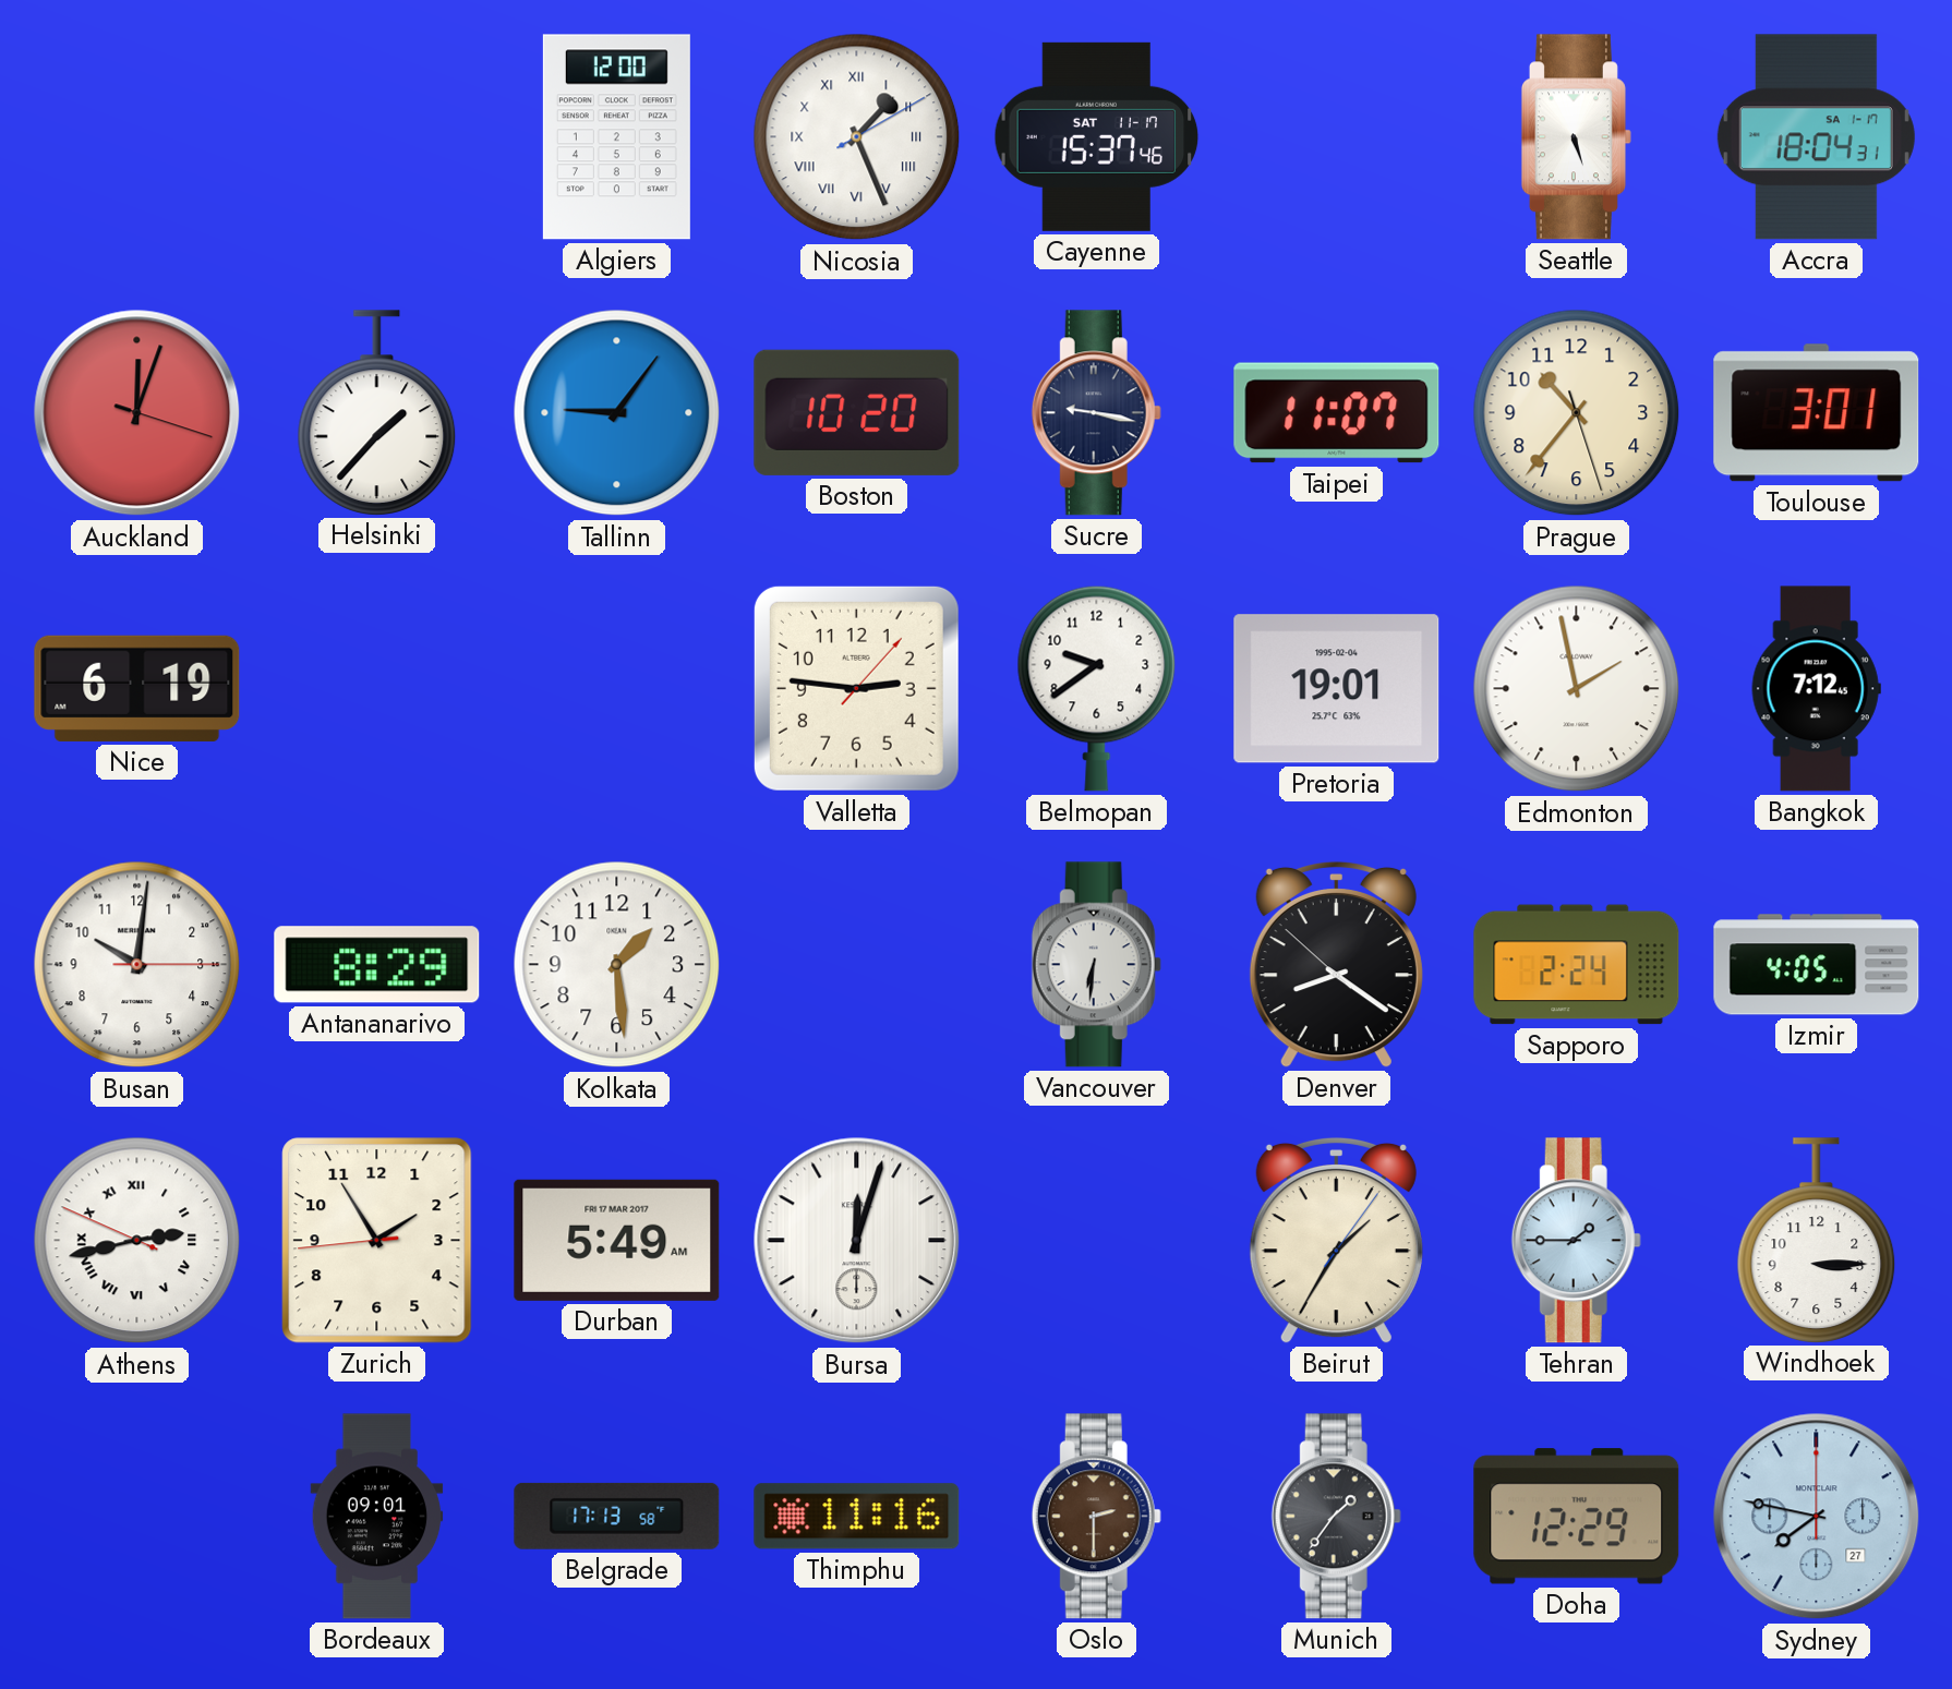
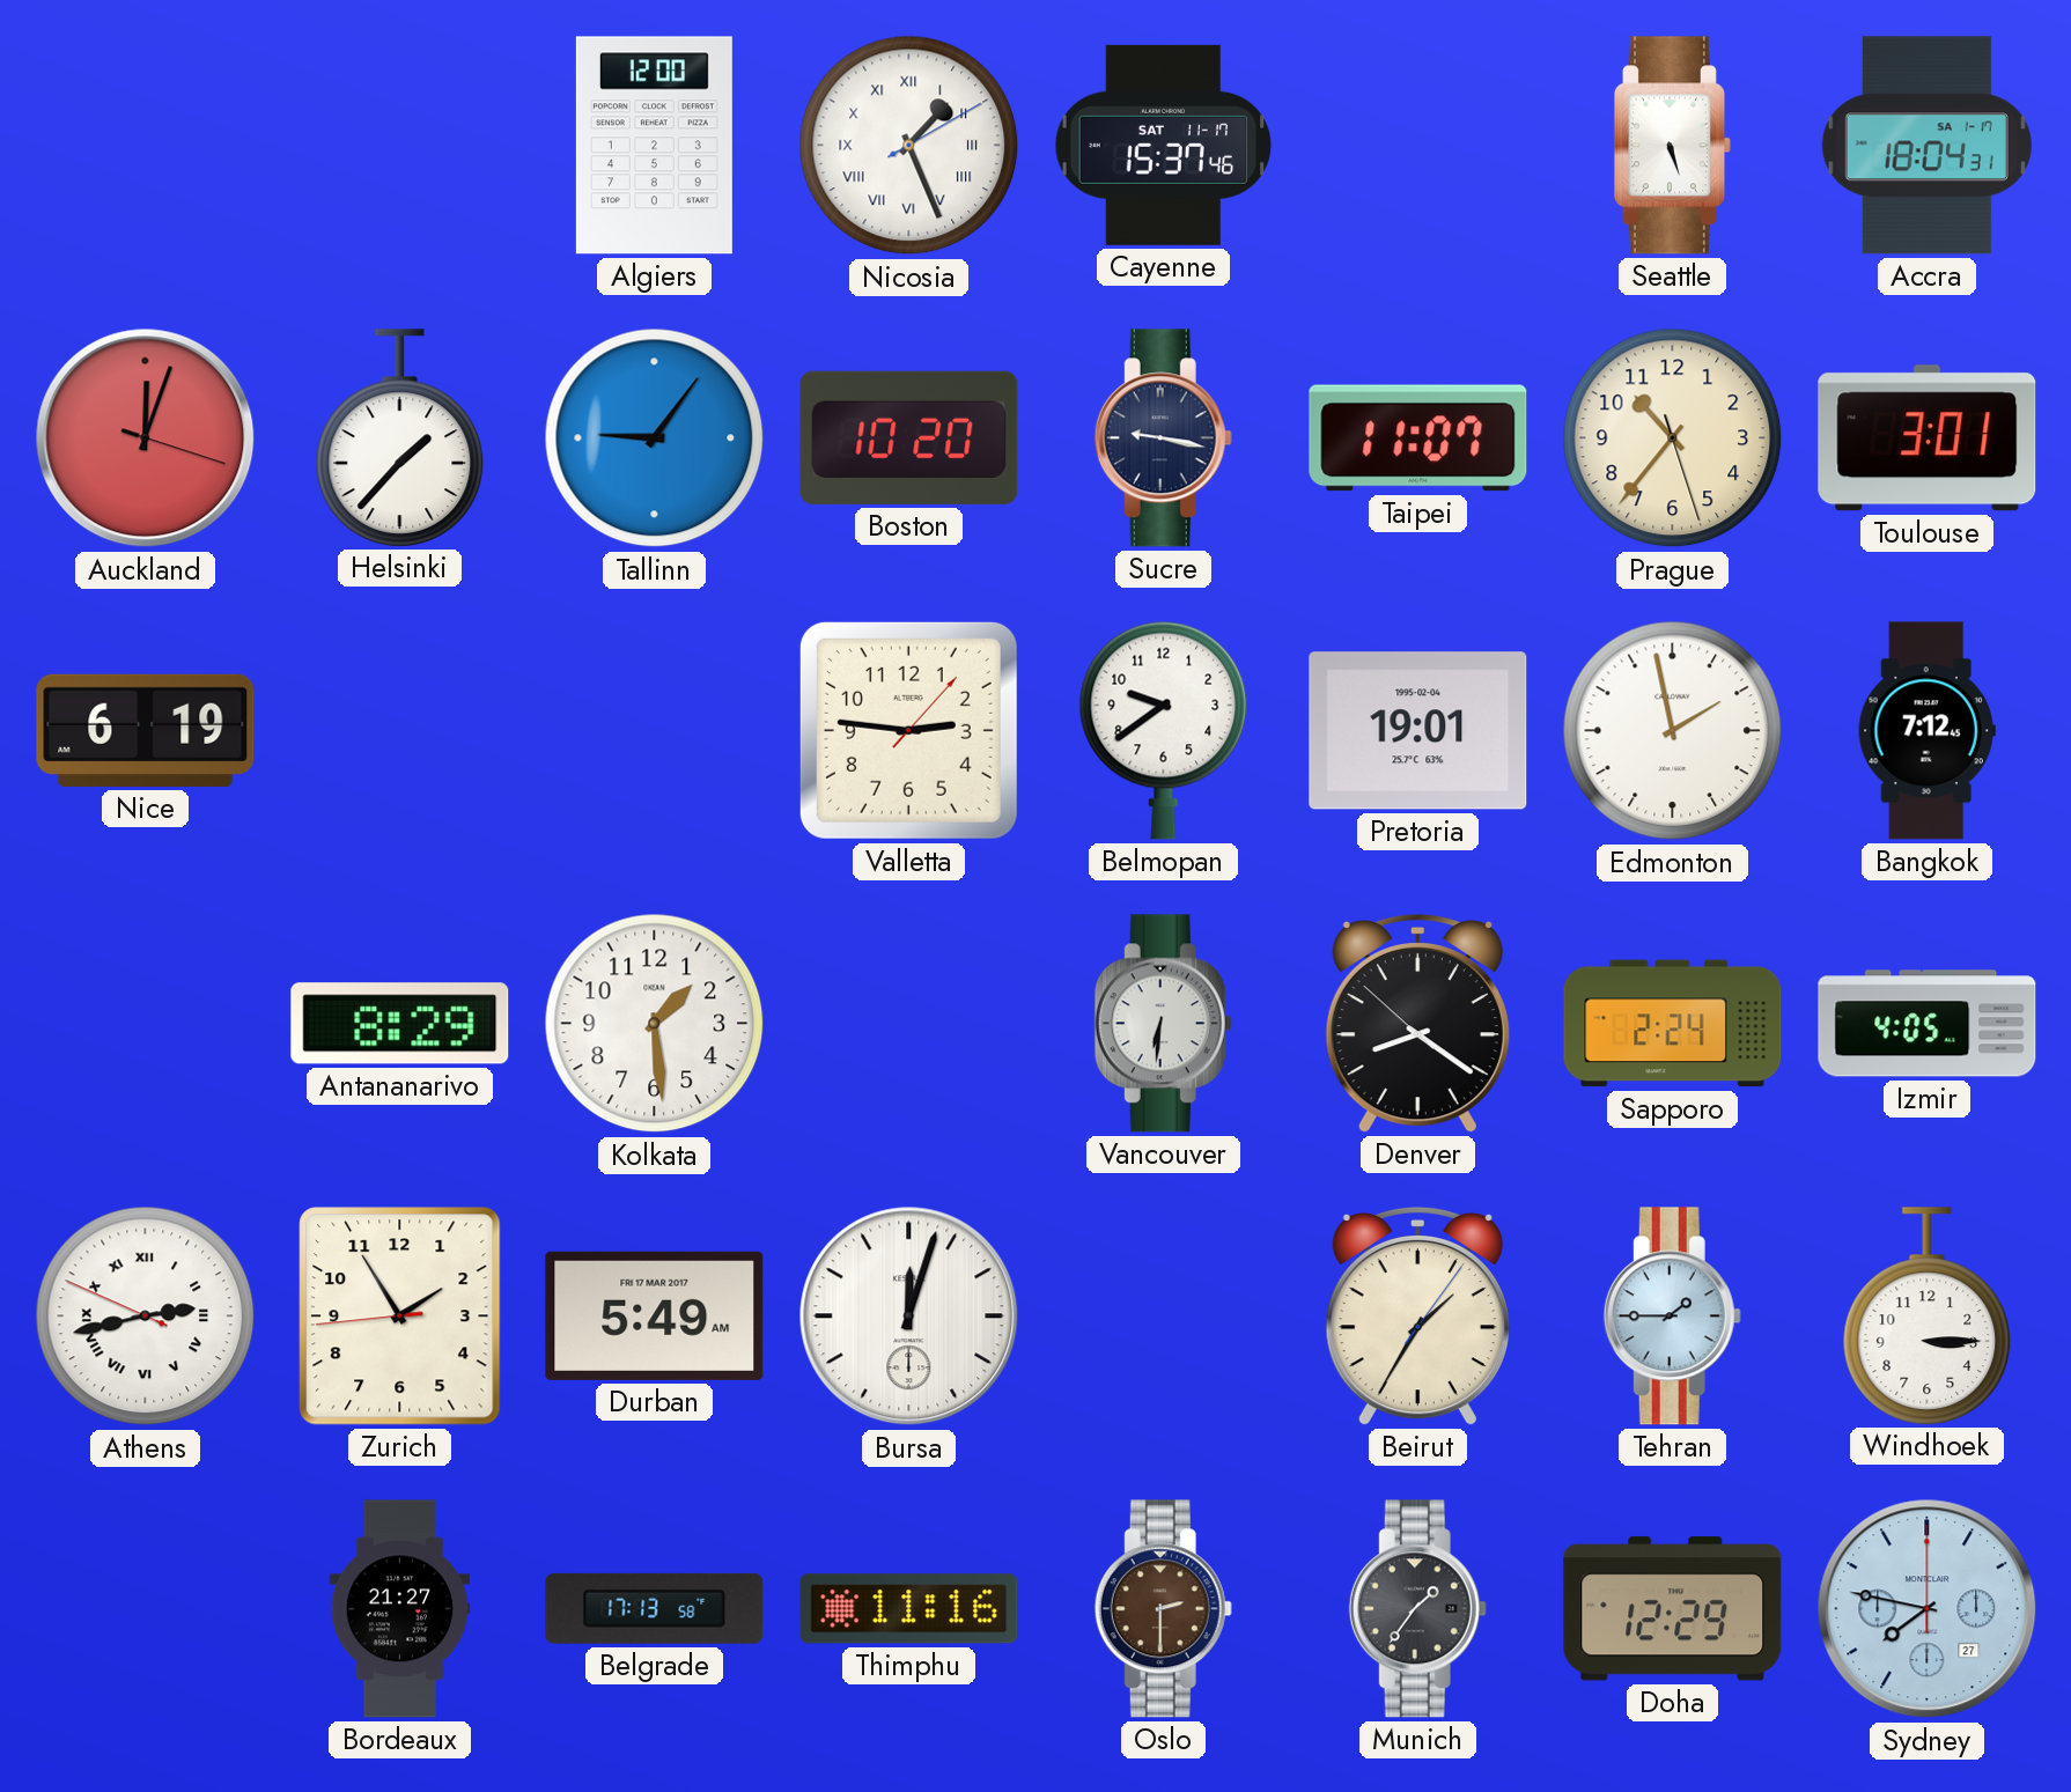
Busan: 10:01 -> none
Bordeaux: 09:01 -> 21:27
